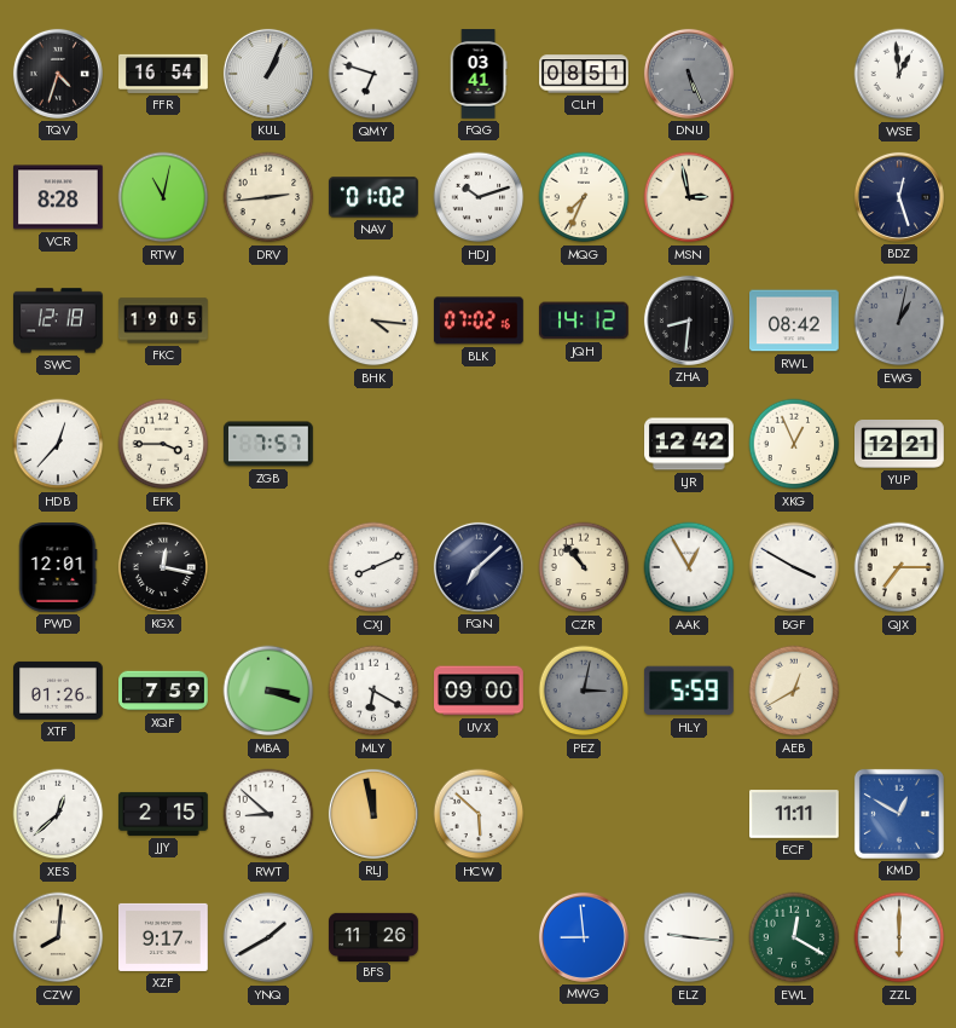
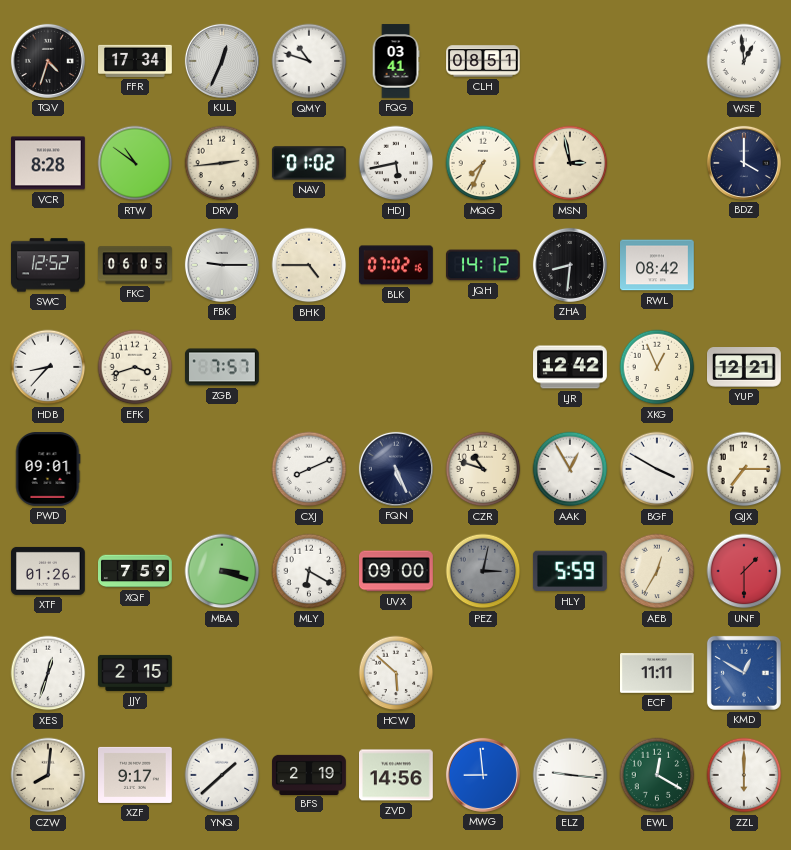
FFR: 16:54 -> 17:34
KUL: 1:04 -> 12:34
QMY: 6:48 -> 10:48
DNU: 5:26 -> none
RTW: 11:02 -> 10:51
HDJ: 10:12 -> 5:43
BDZ: 12:27 -> 4:00
SWC: 12:18 -> 12:52
FKC: 19:05 -> 06:05
FBK: none -> 9:15
BHK: 4:16 -> 4:45
EWG: 1:02 -> none
HDB: 12:37 -> 8:37
EFK: 3:45 -> 3:42
PWD: 12:01 -> 09:01
KGX: 12:17 -> none
FQN: 7:08 -> 5:26
CZR: 10:53 -> 10:48
AEB: 12:40 -> 12:35
UNF: none -> 1:30
XES: 12:38 -> 12:33
RWT: 8:52 -> none
RLJ: 11:58 -> none
YNQ: 1:40 -> 1:38
BFS: 11:26 -> 2:19
ZVD: none -> 14:56
